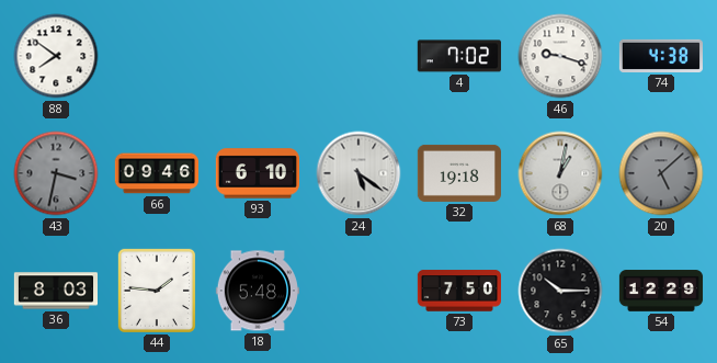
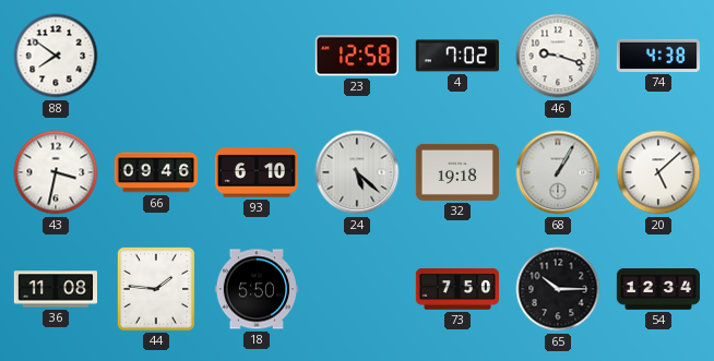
23: none -> 12:58
43 dial: grey -> white
24: 5:21 -> 5:22
68: 1:02 -> 1:05
20 dial: grey -> white
36: 8:03 -> 11:08
18: 5:48 -> 5:50
54: 12:29 -> 12:34
